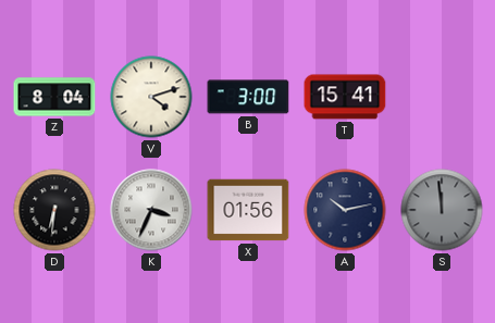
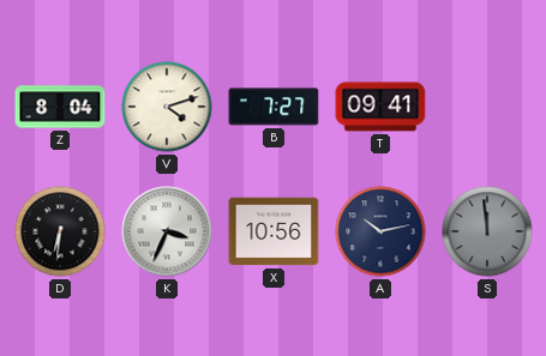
B: 3:00 -> 7:27
T: 15:41 -> 09:41
X: 01:56 -> 10:56
